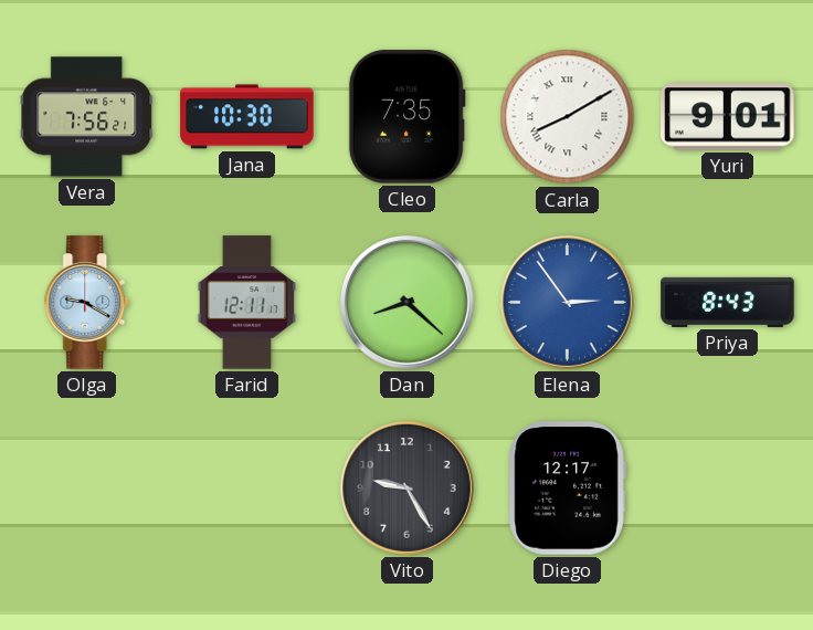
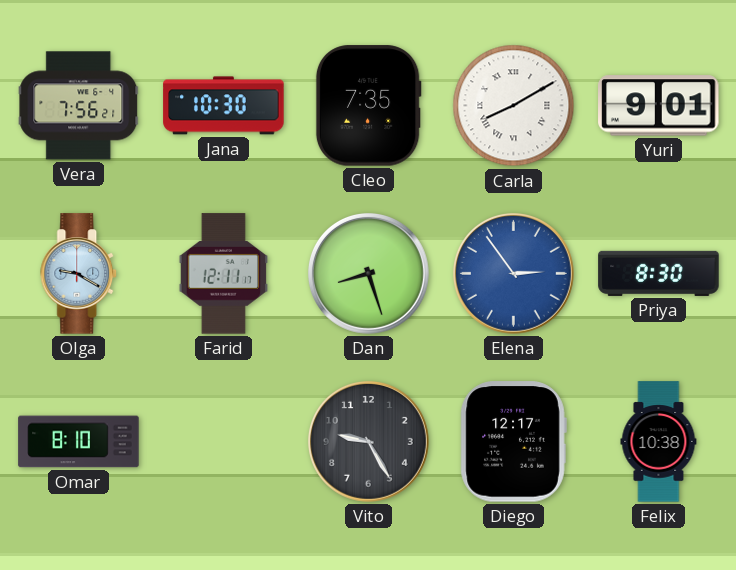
Dan: 8:22 -> 8:27
Priya: 8:43 -> 8:30
Omar: none -> 8:10
Felix: none -> 10:38
